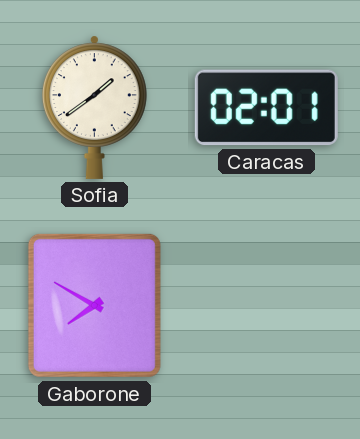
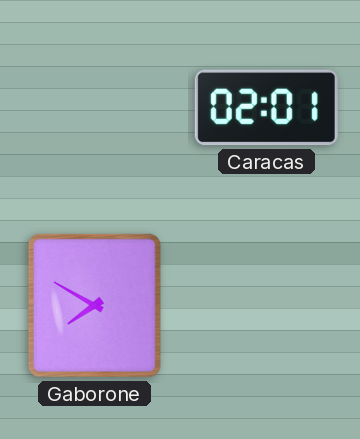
Sofia: 1:39 -> none
